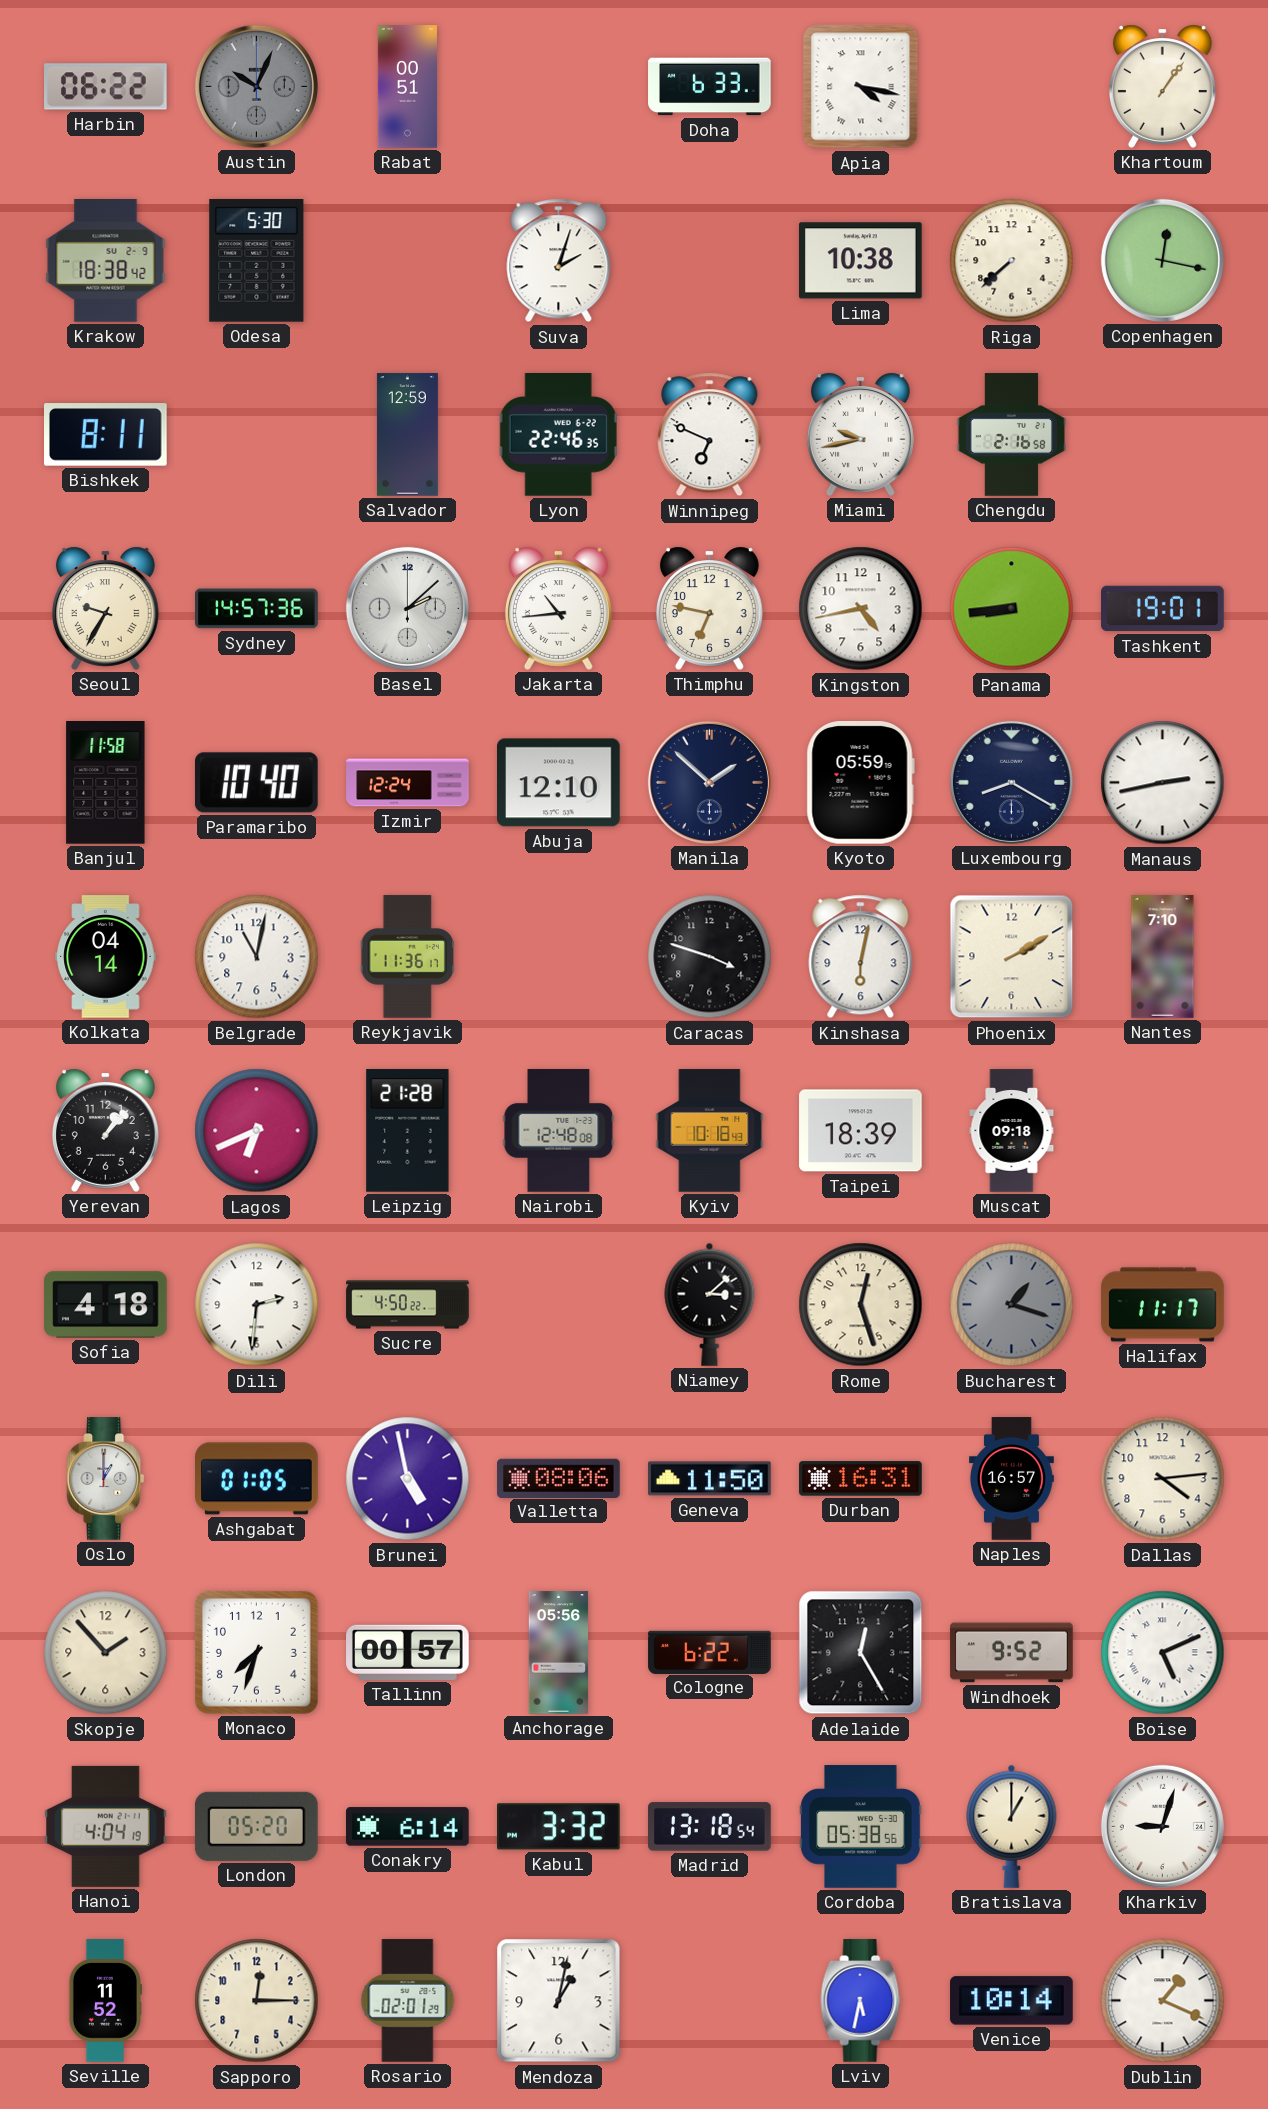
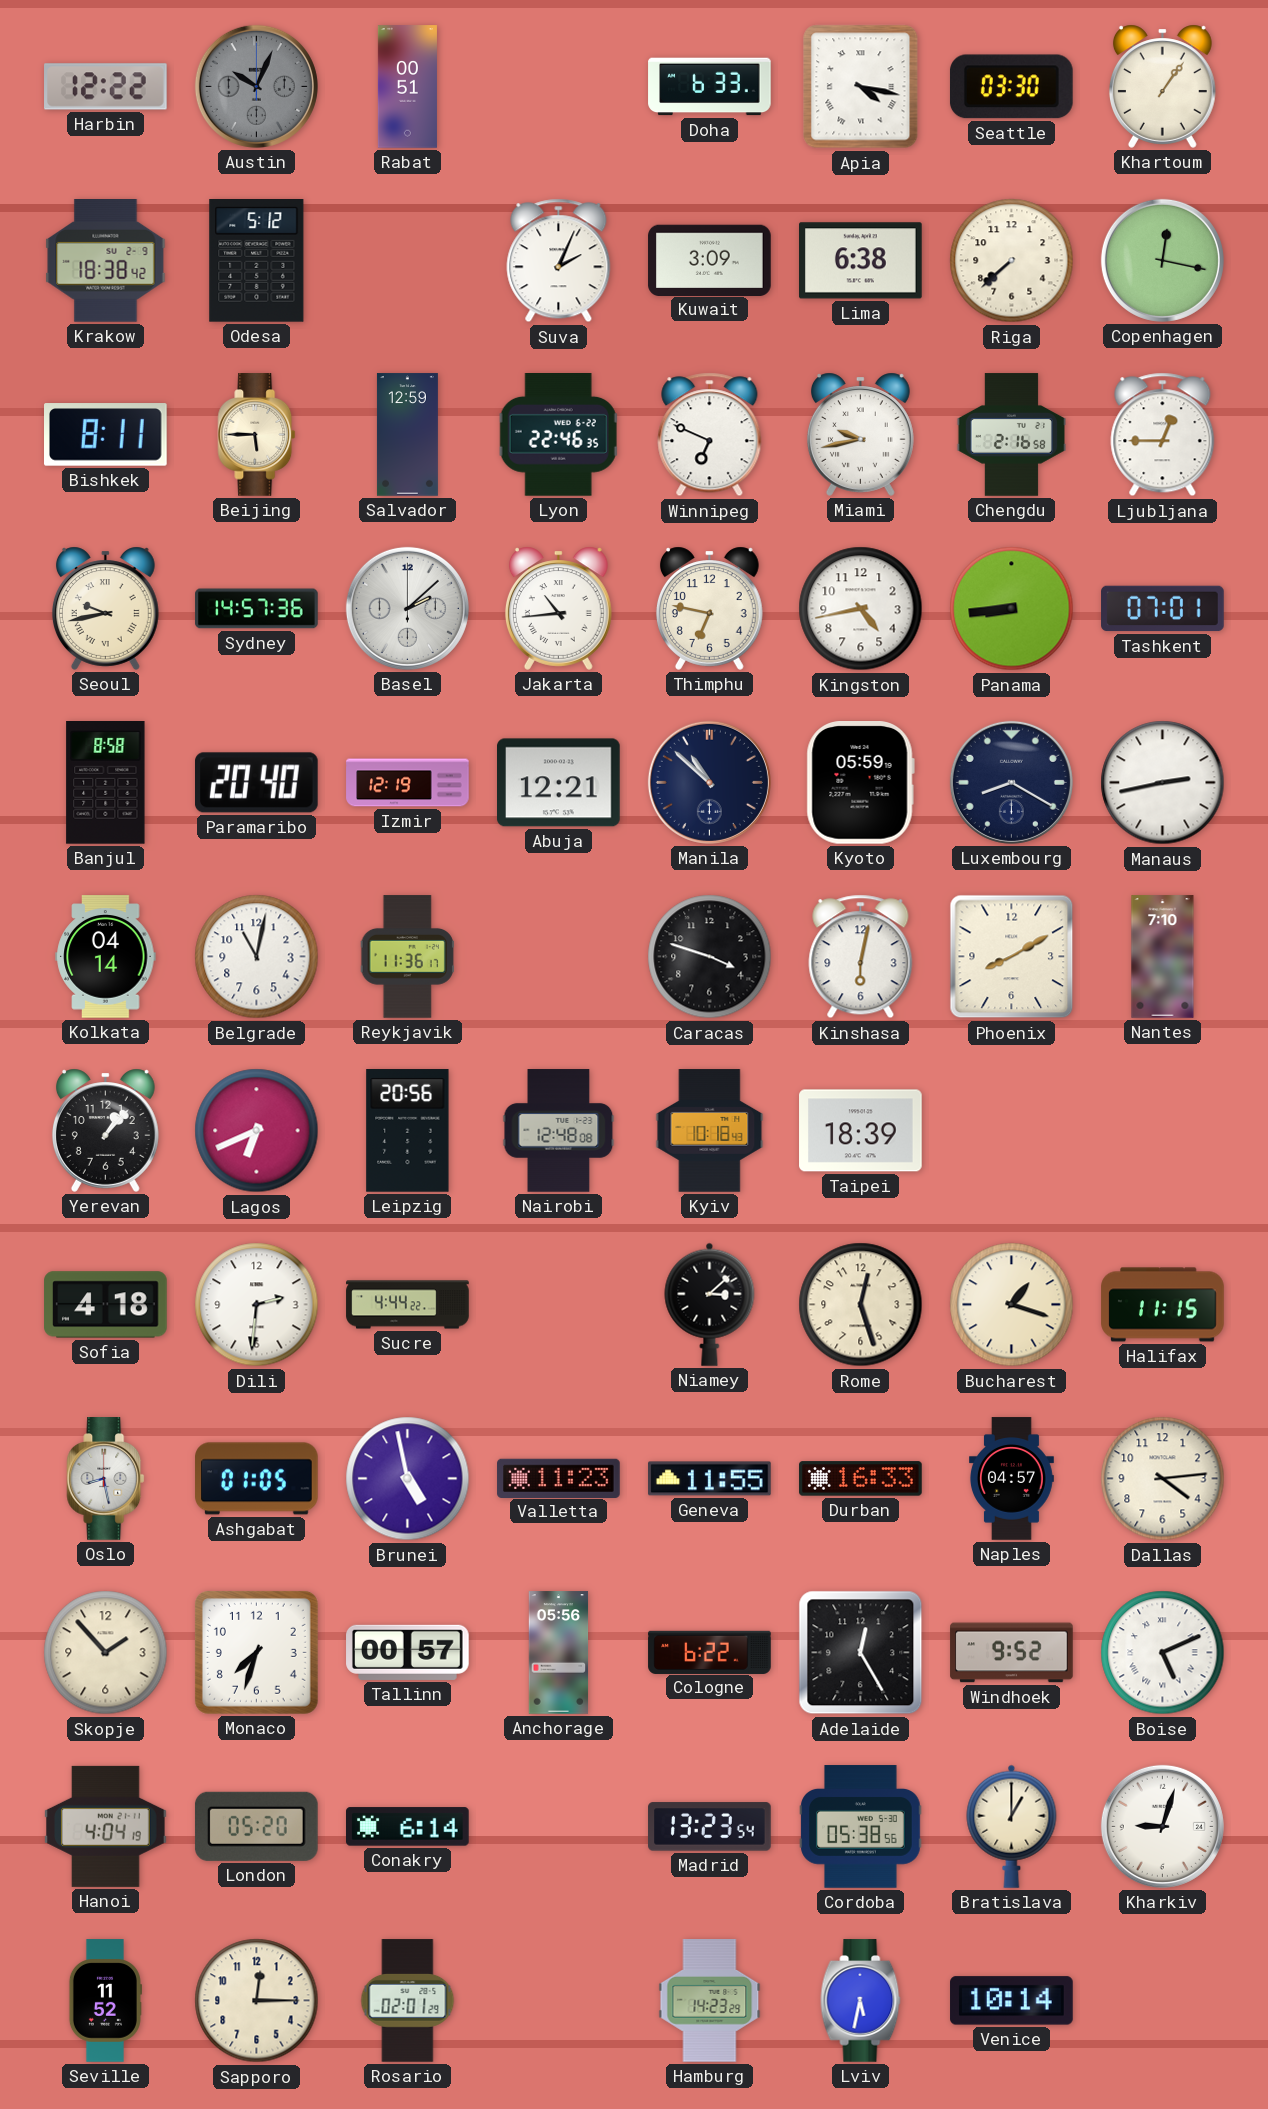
Harbin: 06:22 -> 12:22
Seattle: none -> 03:30
Odesa: 5:30 -> 5:12
Suva: 2:03 -> 2:04
Kuwait: none -> 3:09
Lima: 10:38 -> 6:38
Beijing: none -> 5:45
Ljubljana: none -> 12:45
Seoul: 9:35 -> 9:43
Tashkent: 19:01 -> 07:01
Banjul: 11:58 -> 8:58
Paramaribo: 10:40 -> 20:40
Izmir: 12:24 -> 12:19
Abuja: 12:10 -> 12:21
Manila: 1:52 -> 10:52
Phoenix: 2:10 -> 8:10
Leipzig: 21:28 -> 20:56
Muscat: 09:18 -> none
Sucre: 4:50 -> 4:44
Bucharest dial: grey -> cream
Halifax: 11:17 -> 11:15
Oslo: 1:00 -> 8:28
Valletta: 08:06 -> 11:23
Geneva: 11:50 -> 11:55
Durban: 16:31 -> 16:33
Naples: 16:57 -> 04:57
Kabul: 3:32 -> none
Madrid: 13:18 -> 13:23
Mendoza: 1:02 -> none
Hamburg: none -> 14:23
Dublin: 1:19 -> none
